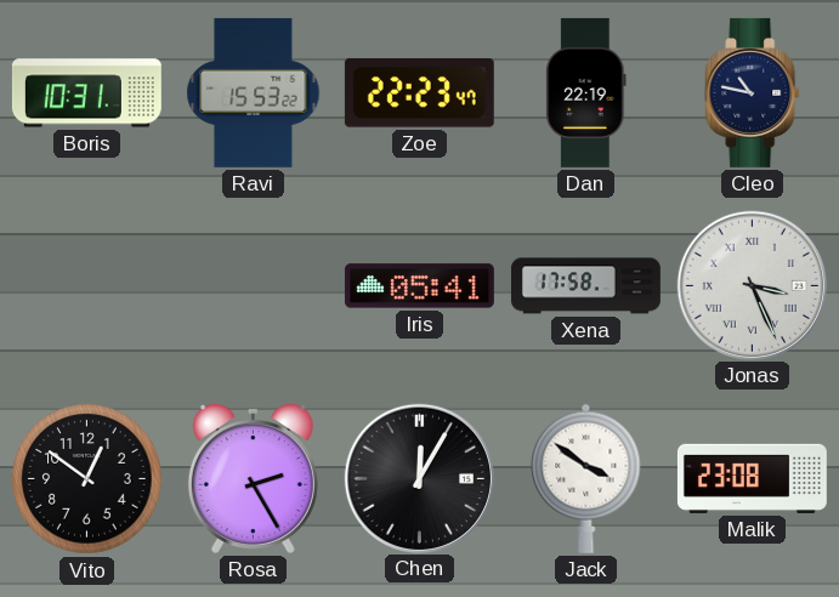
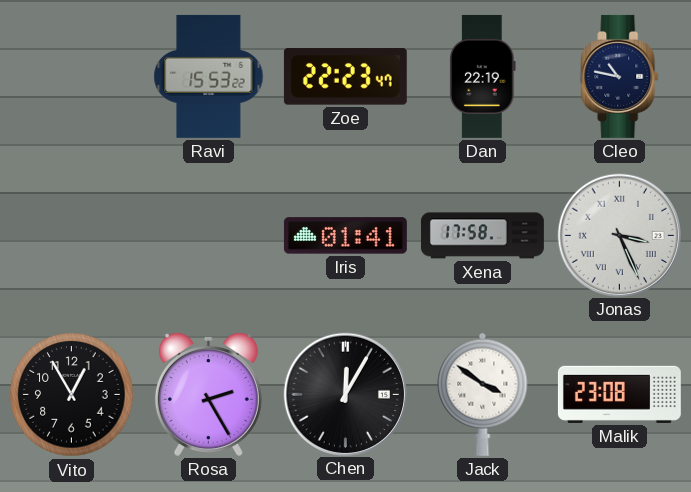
Boris: 10:31 -> none
Iris: 05:41 -> 01:41
Vito: 12:51 -> 12:55
